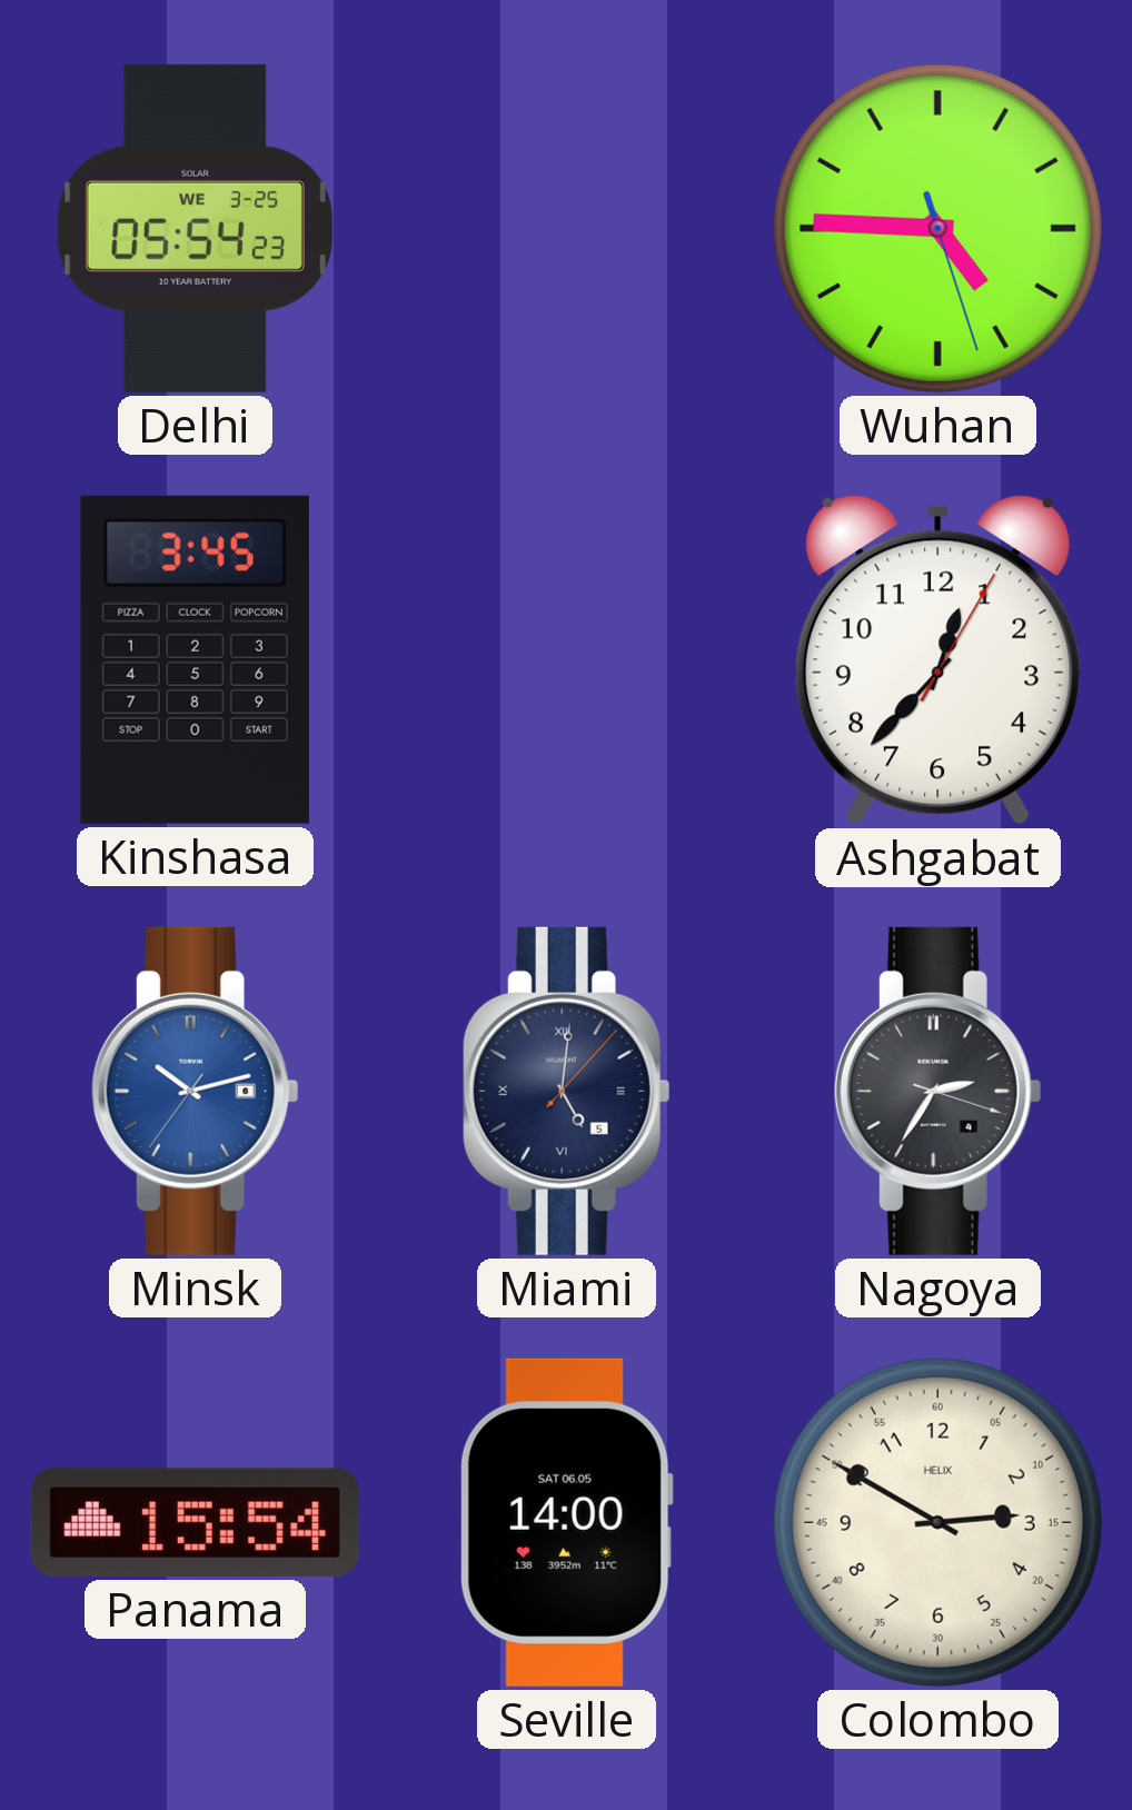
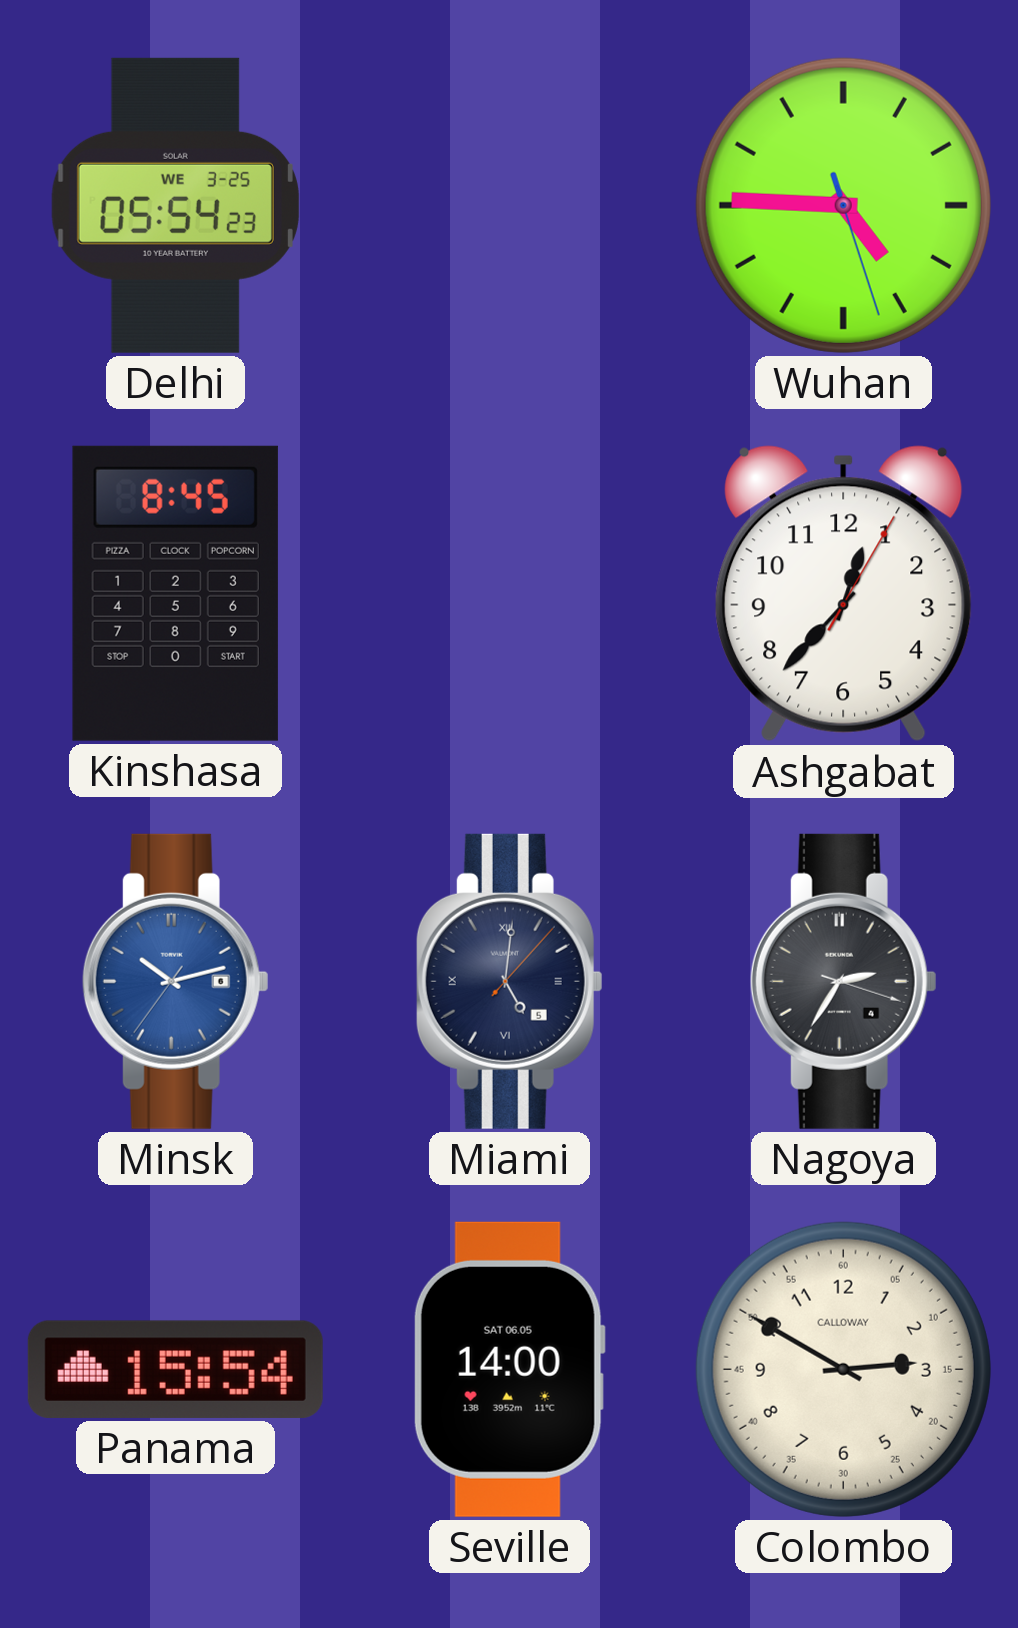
Kinshasa: 3:45 -> 8:45
Colombo brand: HELIX -> CALLOWAY
